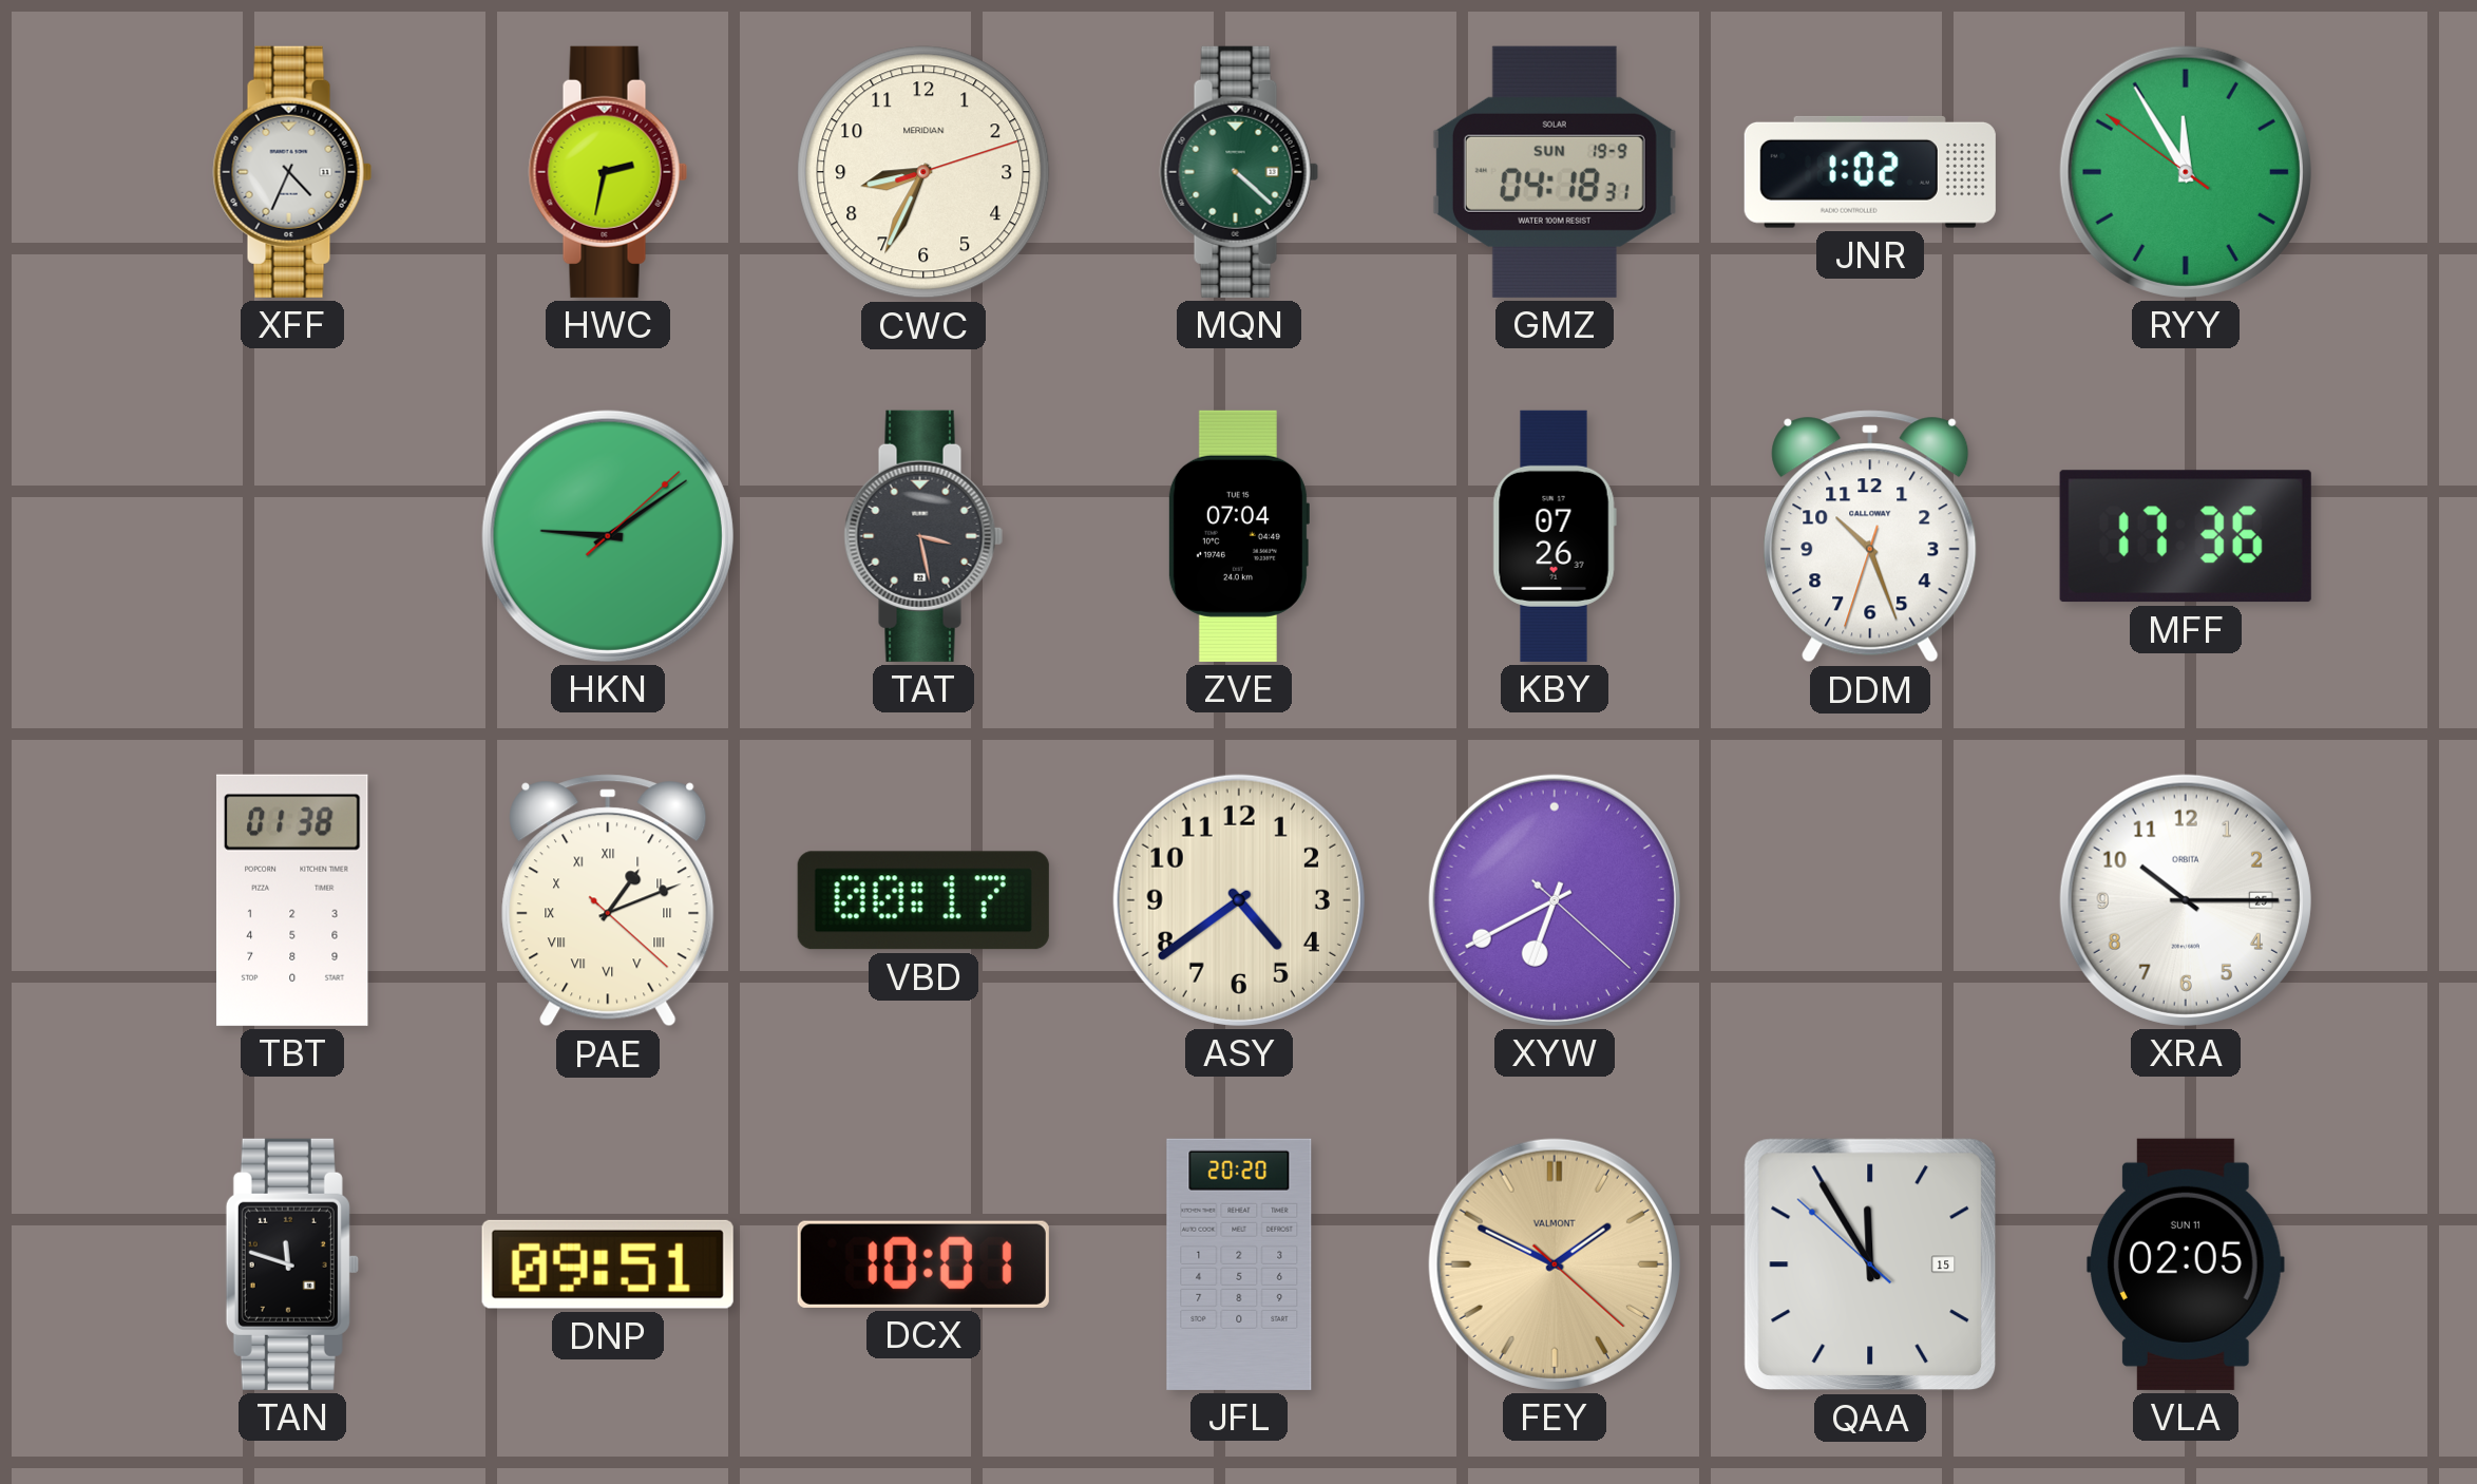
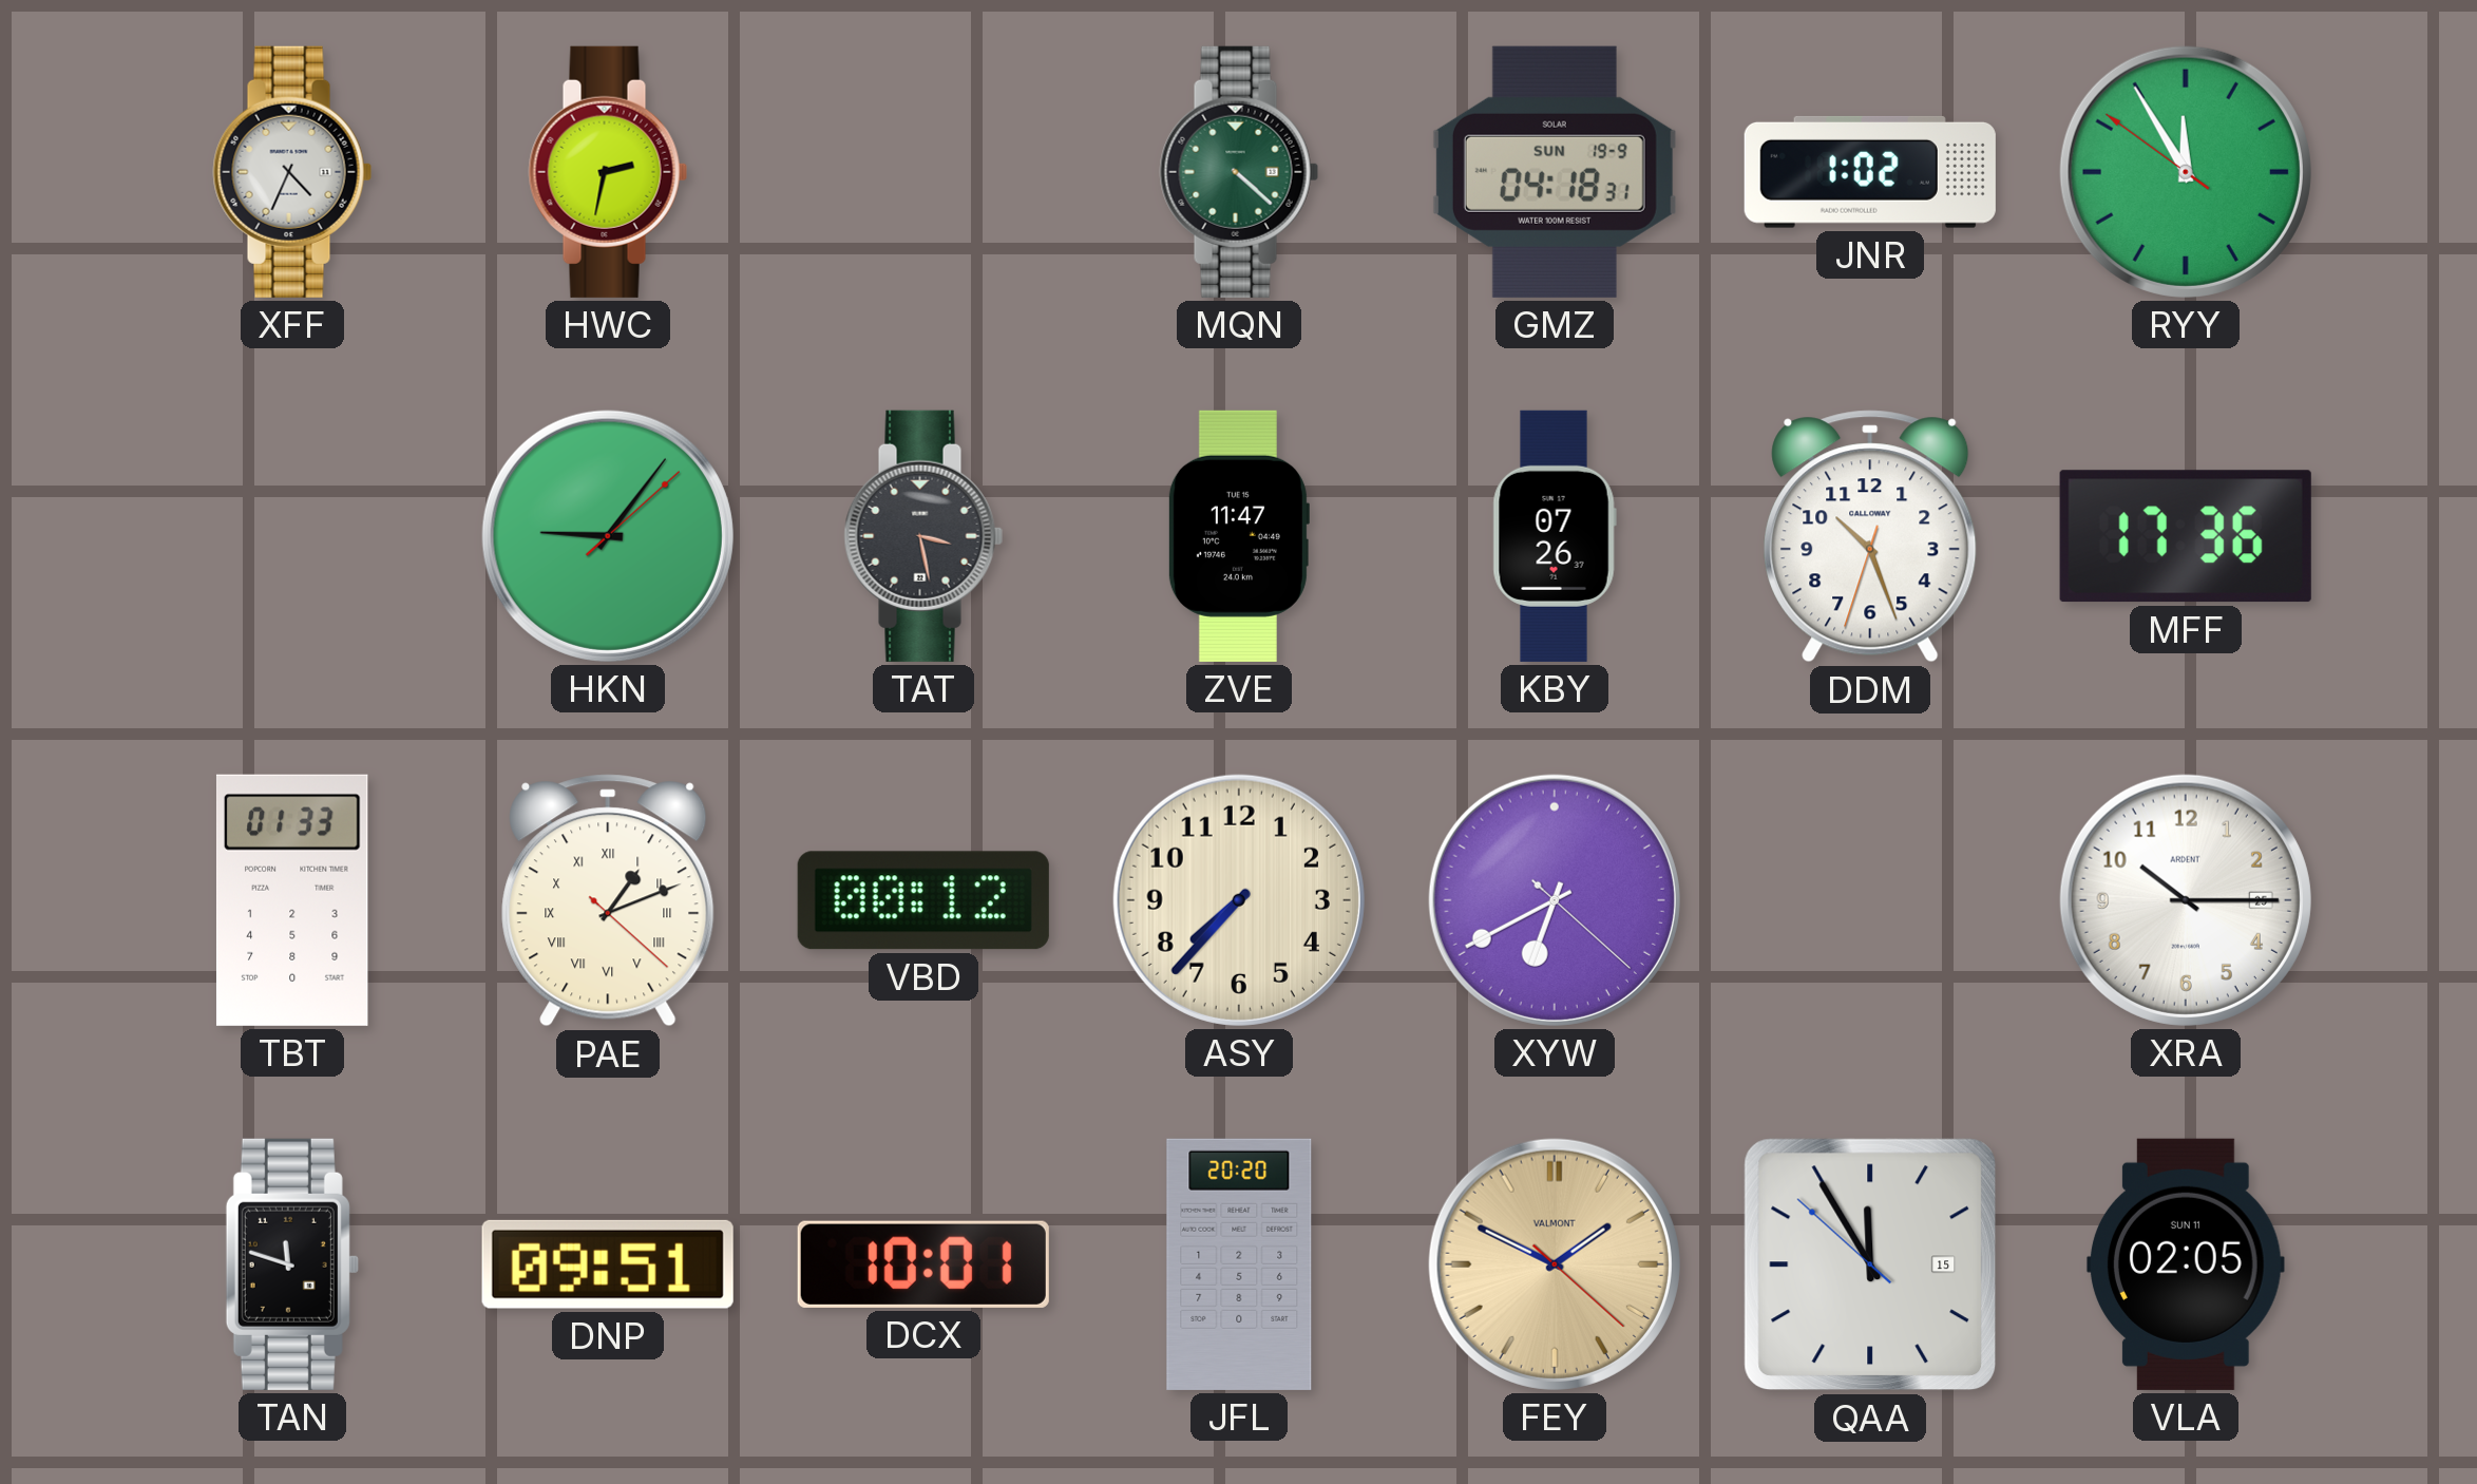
CWC: 8:34 -> none
HKN: 9:09 -> 9:06
ZVE: 07:04 -> 11:47
TBT: 01:38 -> 01:33
VBD: 00:17 -> 00:12
ASY: 4:39 -> 7:37
XRA brand: ORBITA -> ARDENT
